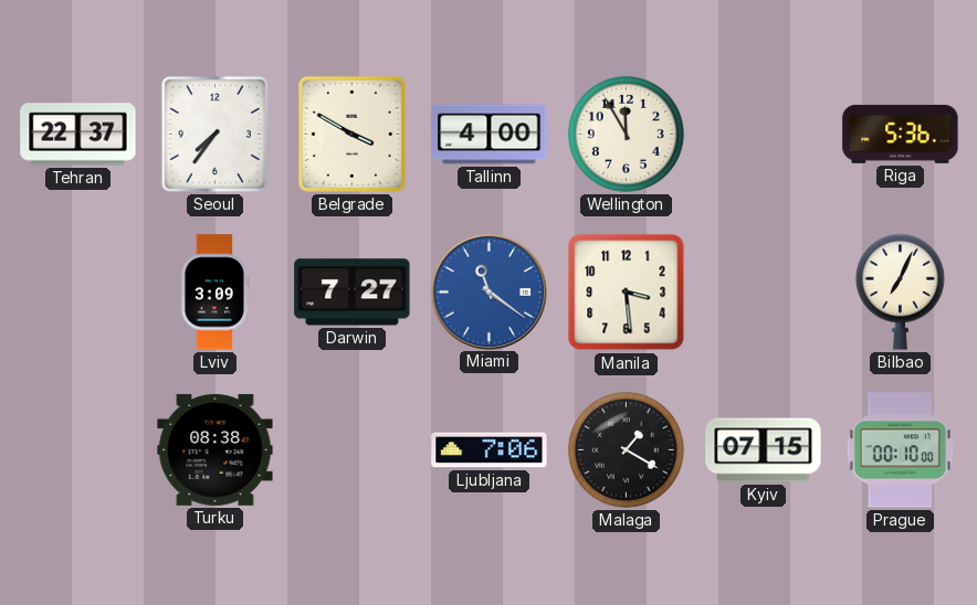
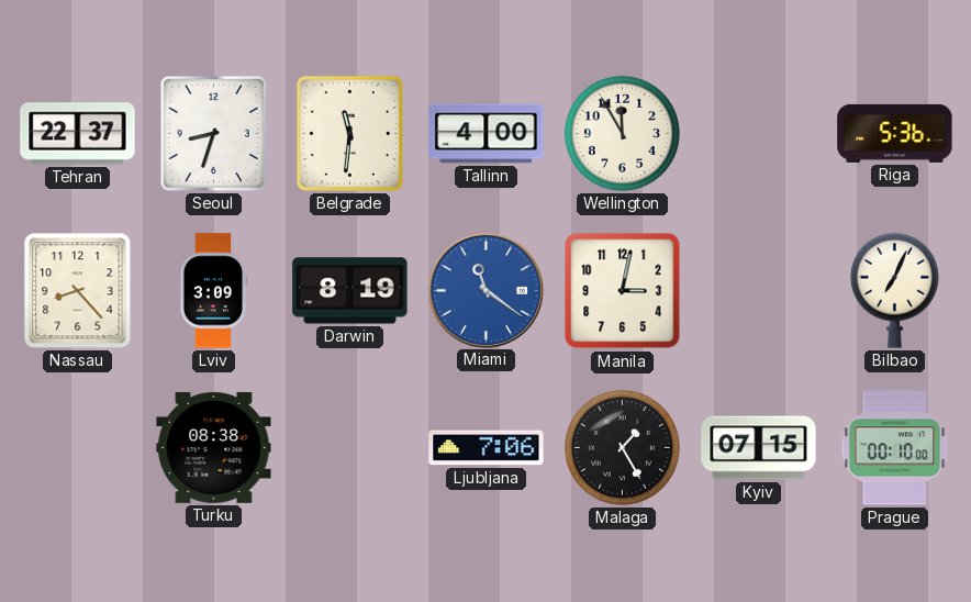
Seoul: 7:36 -> 8:33
Belgrade: 3:50 -> 11:31
Nassau: none -> 8:23
Darwin: 7:27 -> 8:19
Manila: 3:29 -> 3:02
Malaga: 1:20 -> 1:25
